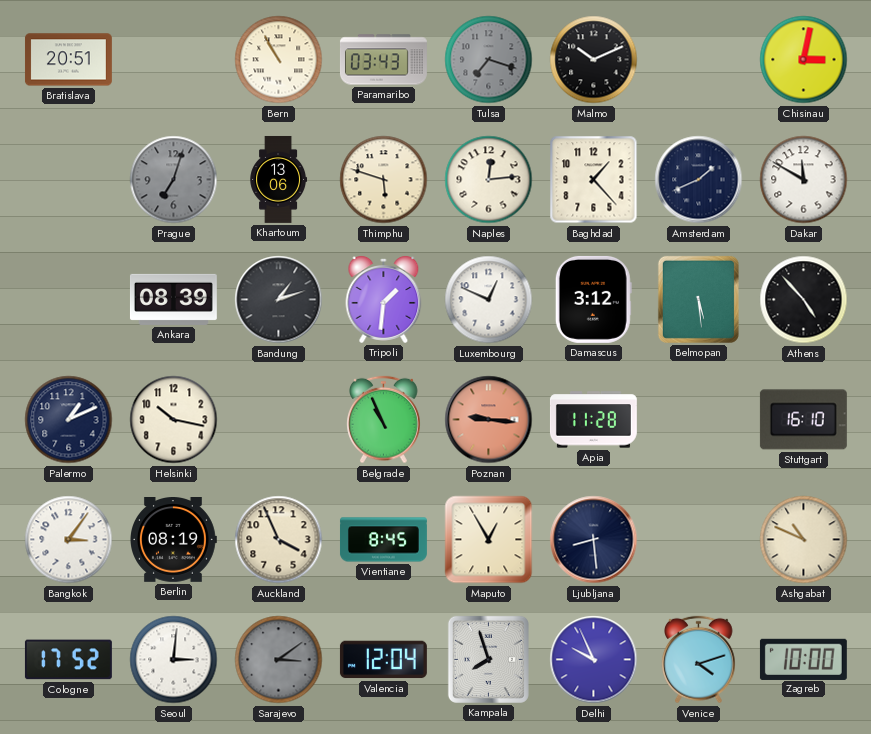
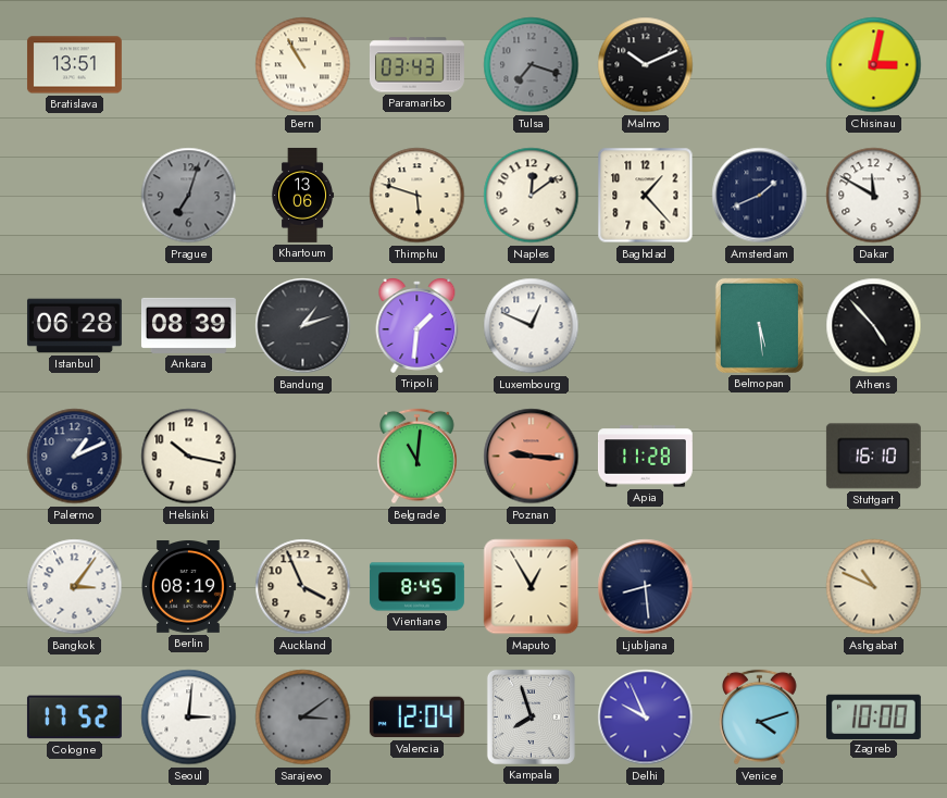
Bratislava: 20:51 -> 13:51
Naples: 12:14 -> 12:09
Istanbul: none -> 06:28
Damascus: 3:12 -> none
Belgrade: 10:56 -> 11:01
